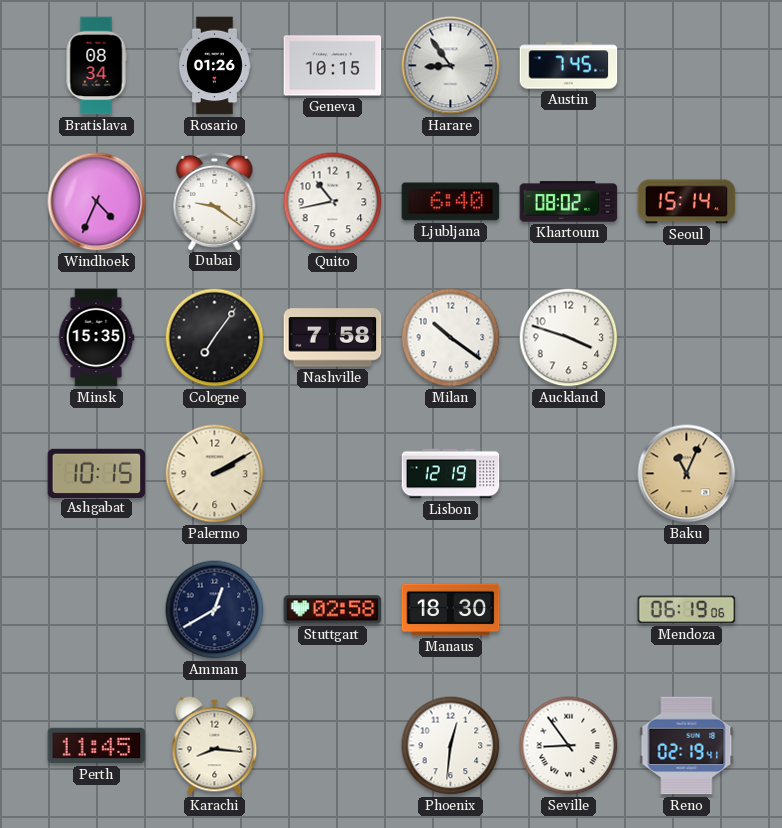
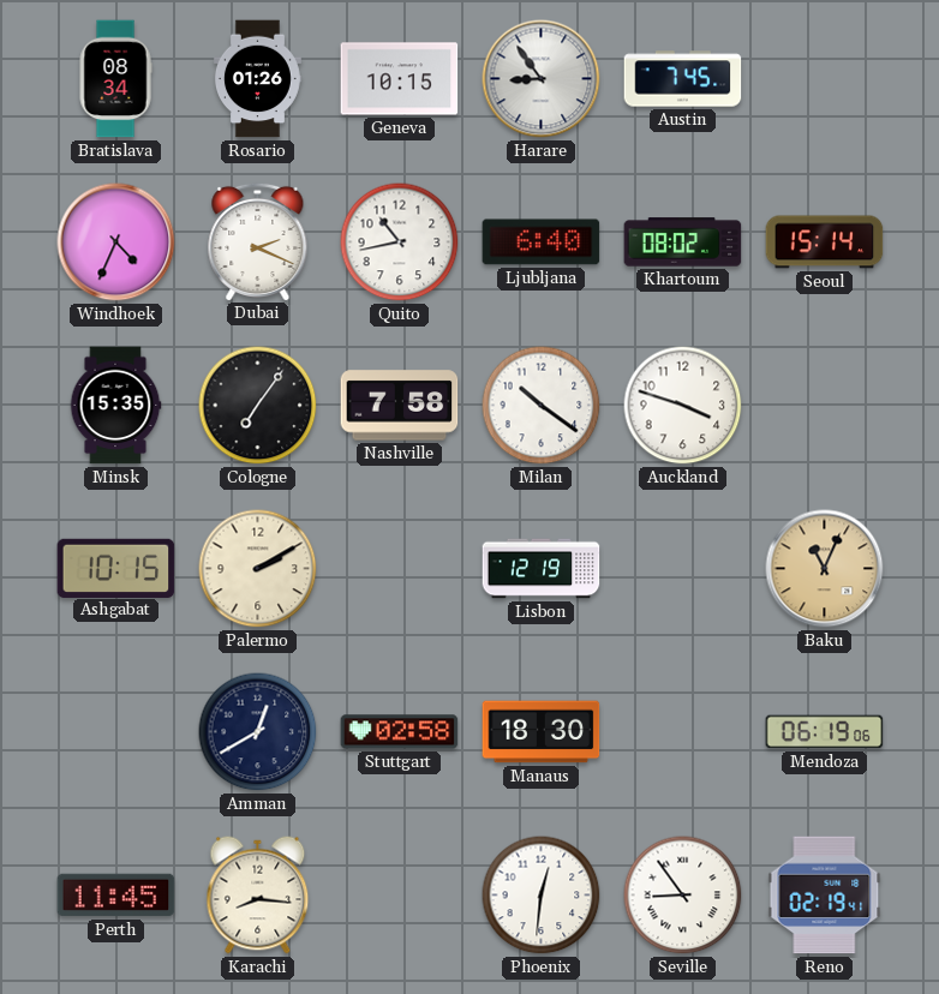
Dubai: 9:21 -> 2:19
